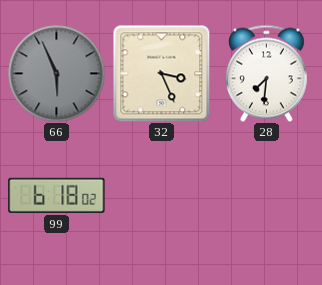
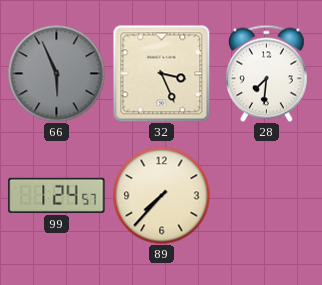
99: 6:18 -> 1:24
89: none -> 7:37
